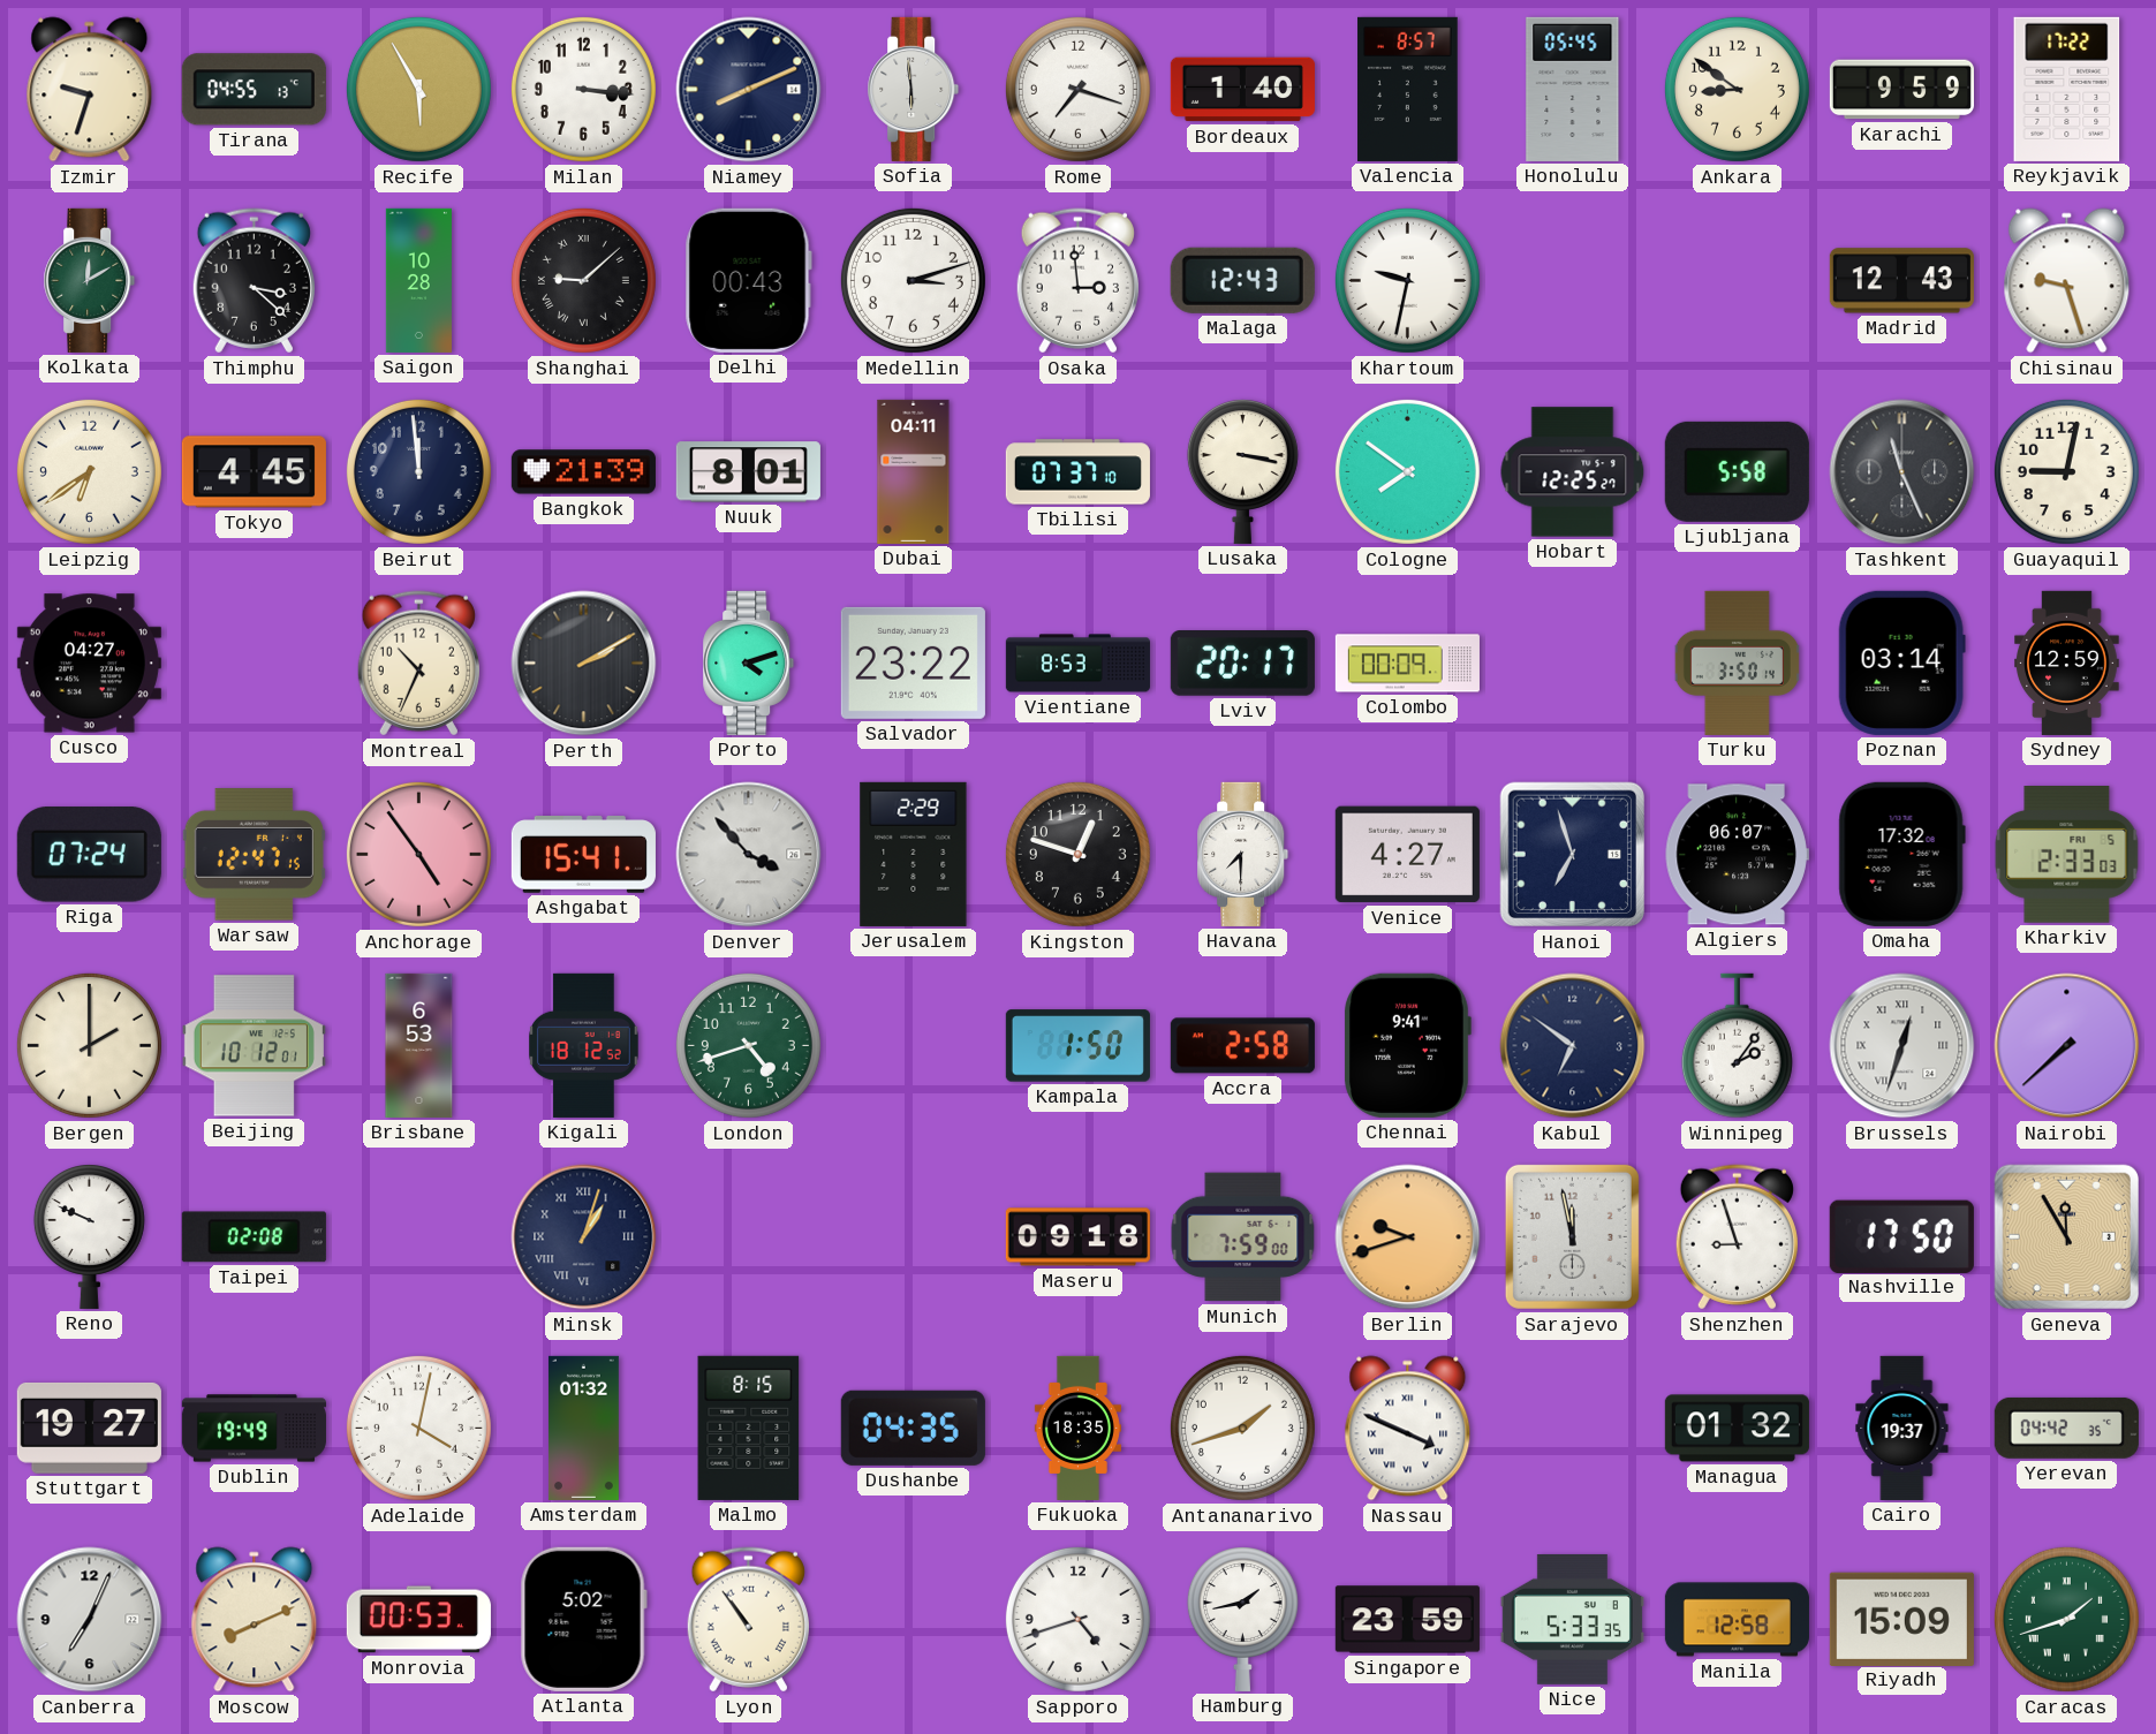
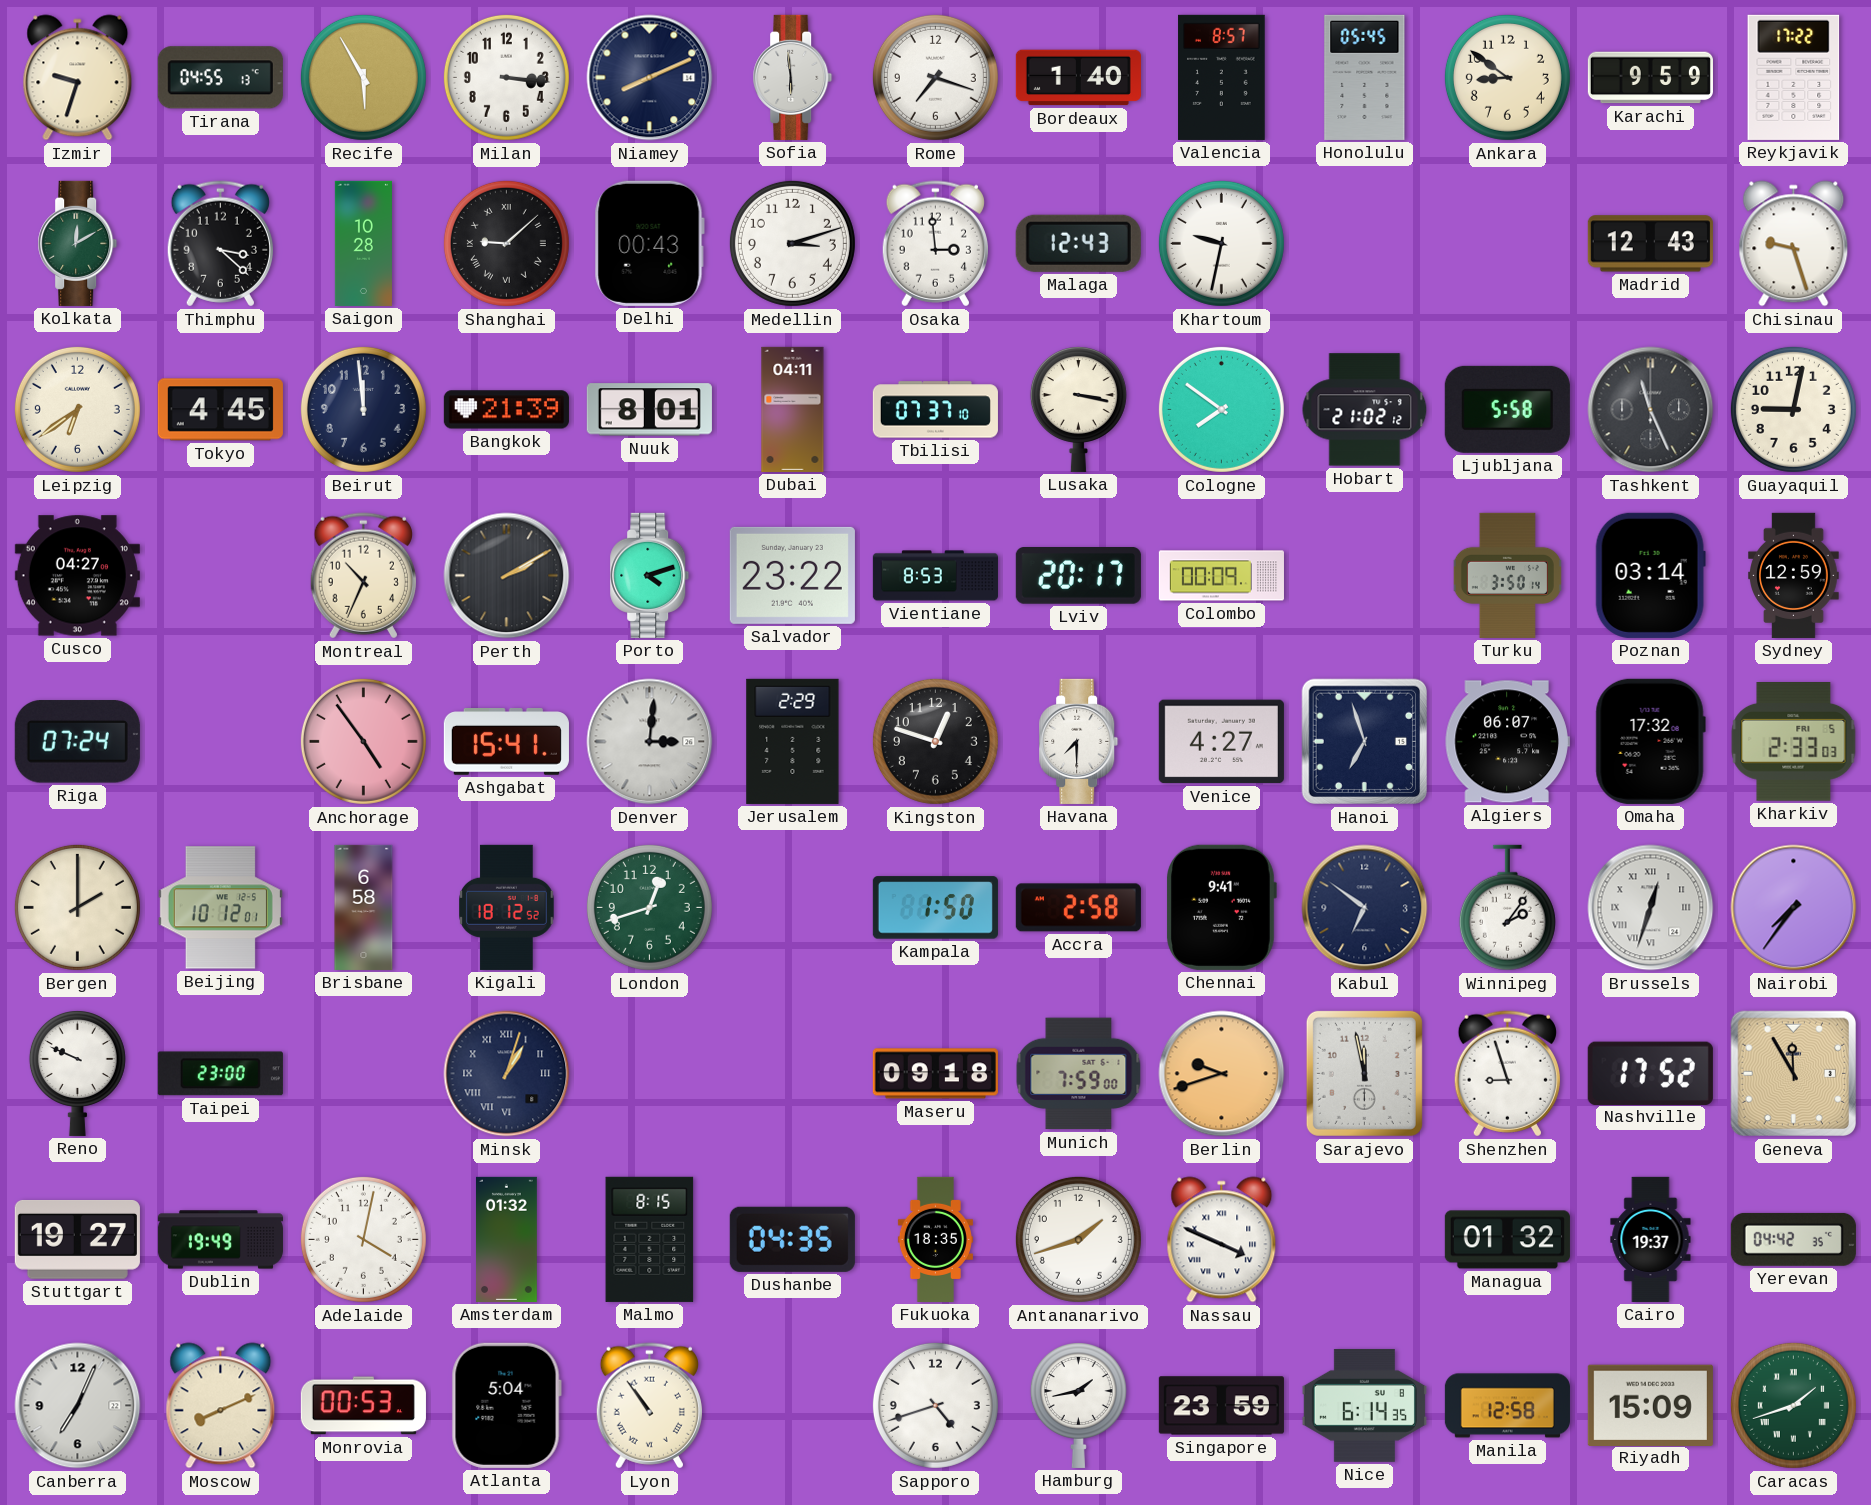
Hobart: 12:25 -> 21:02
Warsaw: 12:47 -> none
Denver: 3:53 -> 3:01
Brisbane: 6:53 -> 6:58
London: 4:42 -> 12:42
Nairobi: 7:38 -> 7:36
Taipei: 02:08 -> 23:00
Nashville: 17:50 -> 17:52
Atlanta: 5:02 -> 5:04
Nice: 5:33 -> 6:14
